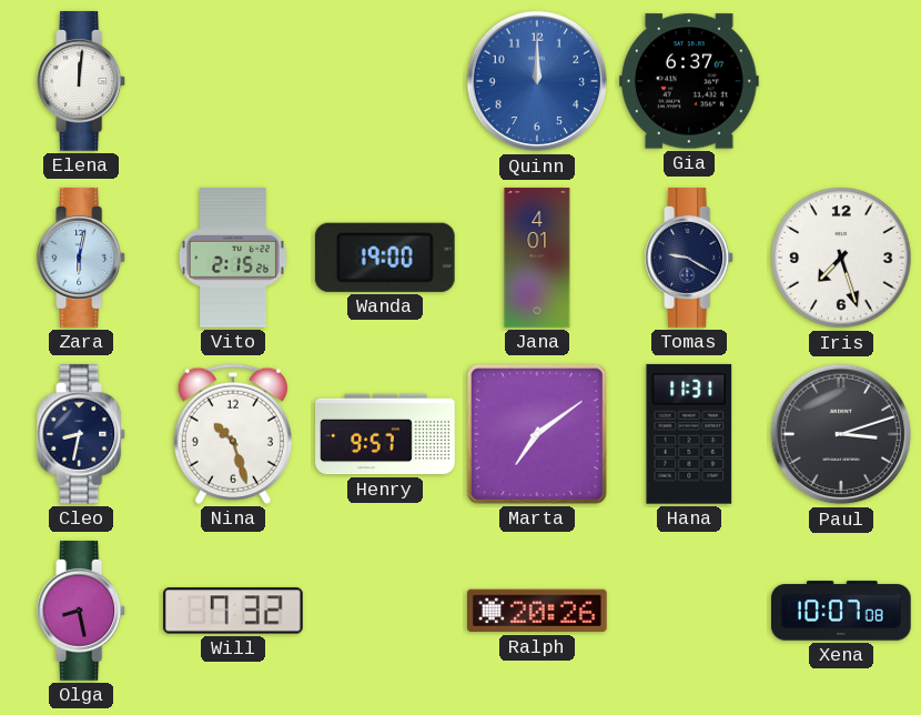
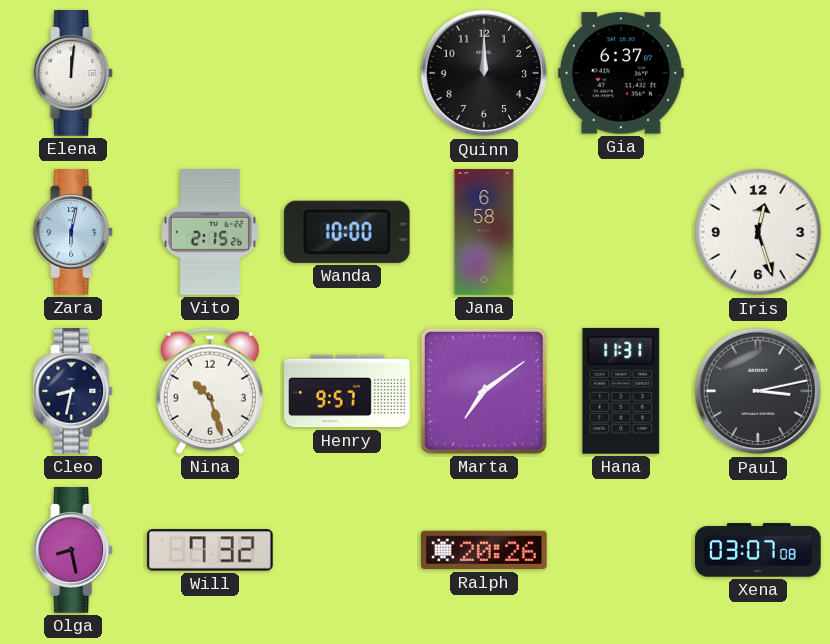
Quinn dial: blue -> black
Wanda: 19:00 -> 10:00
Jana: 4:01 -> 6:58
Tomas: 9:20 -> none
Iris: 7:27 -> 12:27
Paul: 3:12 -> 3:13
Xena: 10:07 -> 03:07
